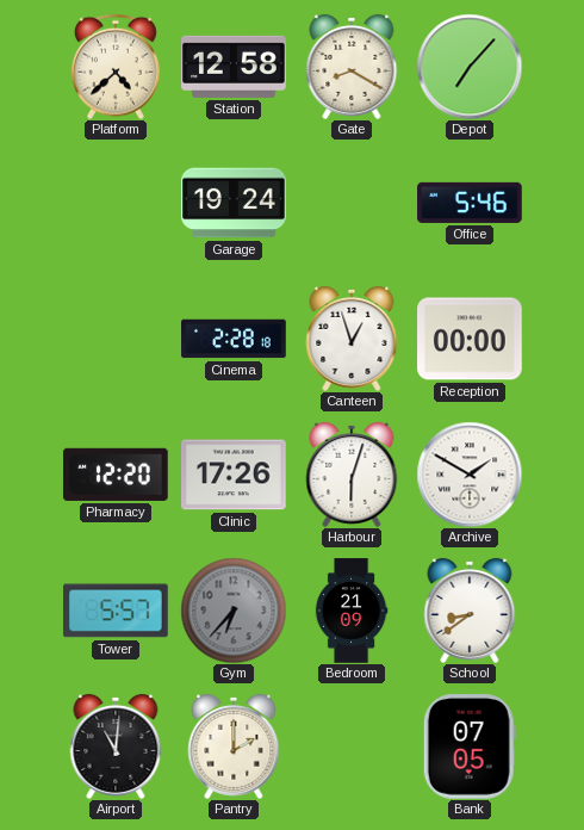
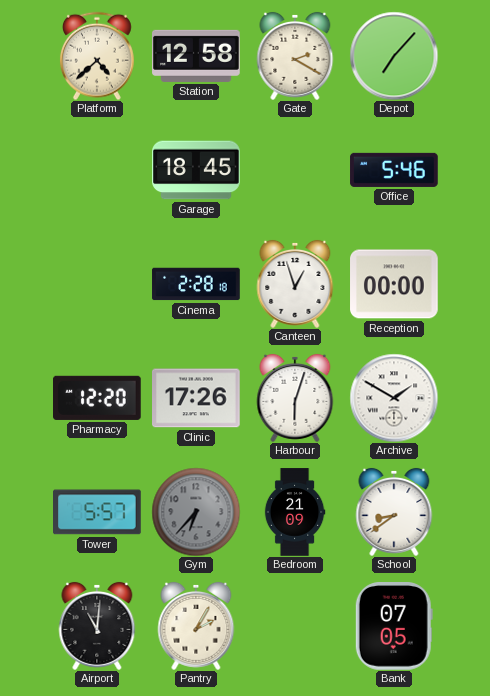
Gate: 8:20 -> 2:20
Garage: 19:24 -> 18:45
Pantry: 2:00 -> 2:05
